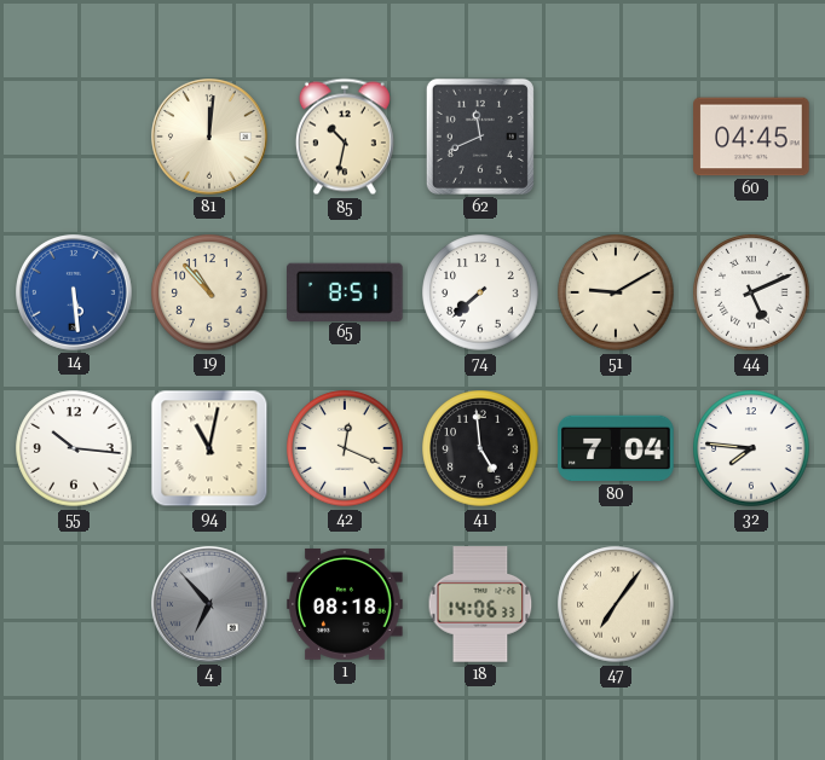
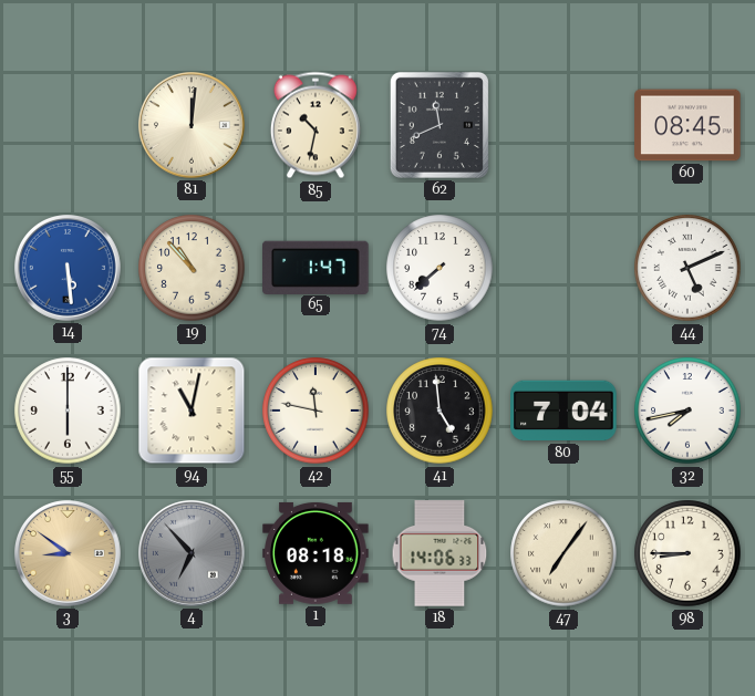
60: 04:45 -> 08:45
65: 8:51 -> 1:47
51: 9:10 -> none
55: 10:16 -> 6:00
42: 12:19 -> 11:47
32: 7:46 -> 7:43
3: none -> 8:51
98: none -> 8:45
